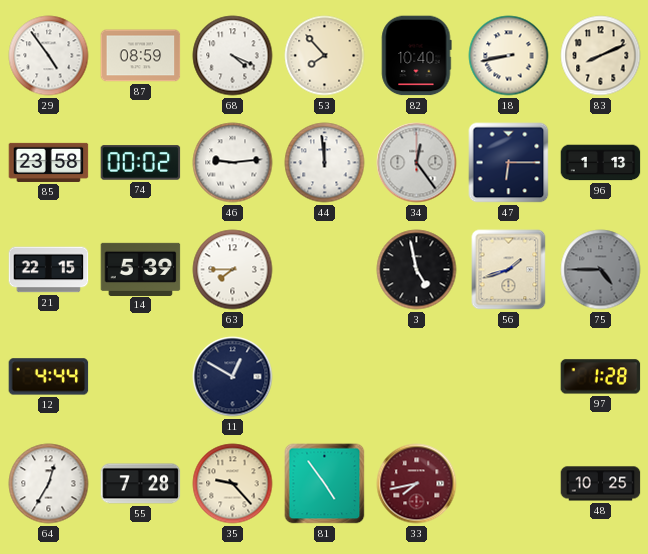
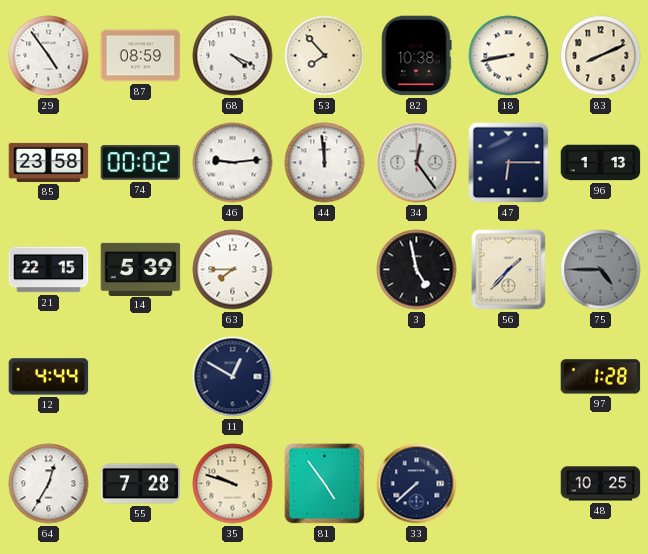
82: 10:40 -> 10:38
56: 1:42 -> 1:37
35: 9:23 -> 9:48
33: 7:43 -> 7:38
33 dial: burgundy -> navy
